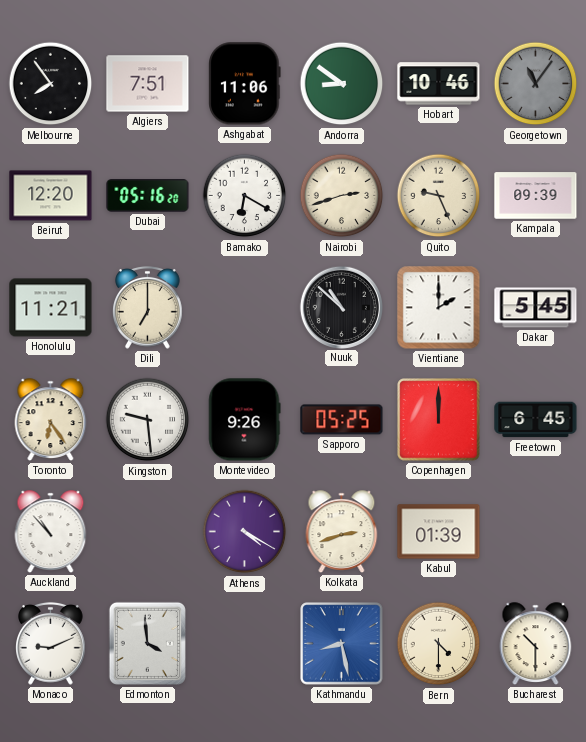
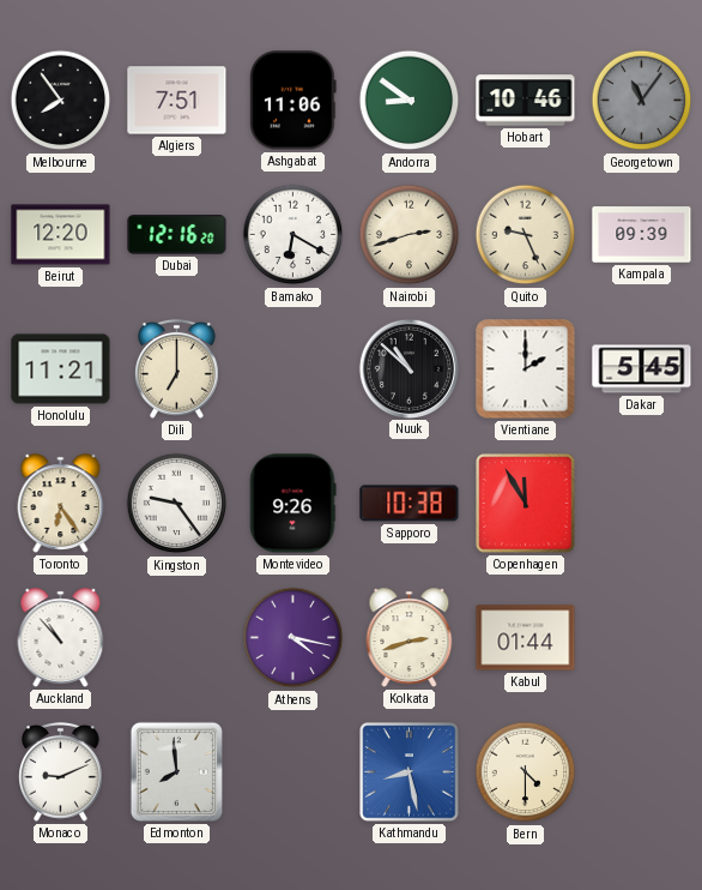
Dubai: 05:16 -> 12:16
Kingston: 9:29 -> 9:24
Sapporo: 05:25 -> 10:38
Copenhagen: 12:00 -> 11:55
Freetown: 6:45 -> none
Athens: 4:20 -> 4:17
Kabul: 01:39 -> 01:44
Edmonton: 3:59 -> 7:59
Bucharest: 10:30 -> none
